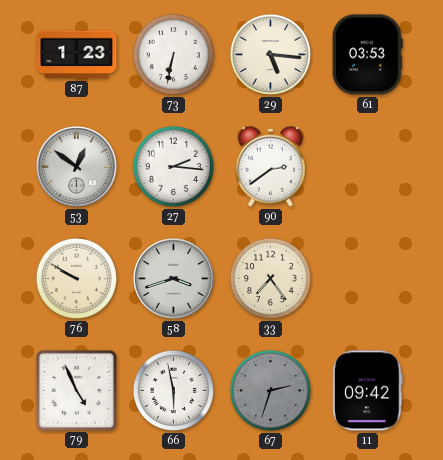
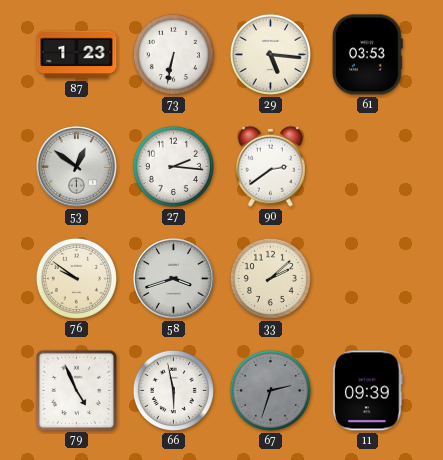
76: 9:50 -> 9:51
33: 7:24 -> 2:08
11: 09:42 -> 09:39
